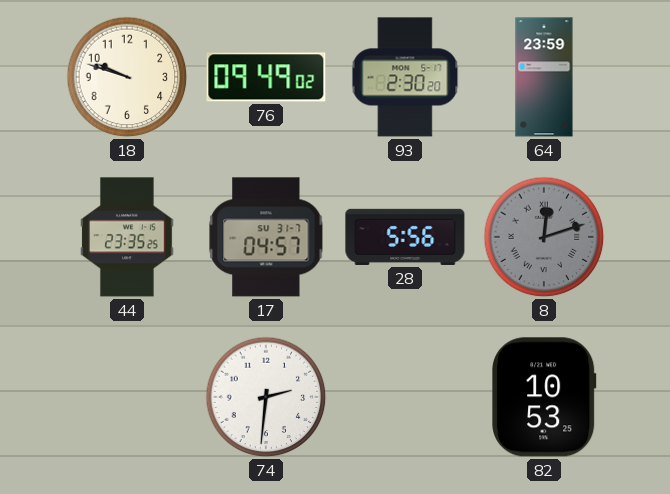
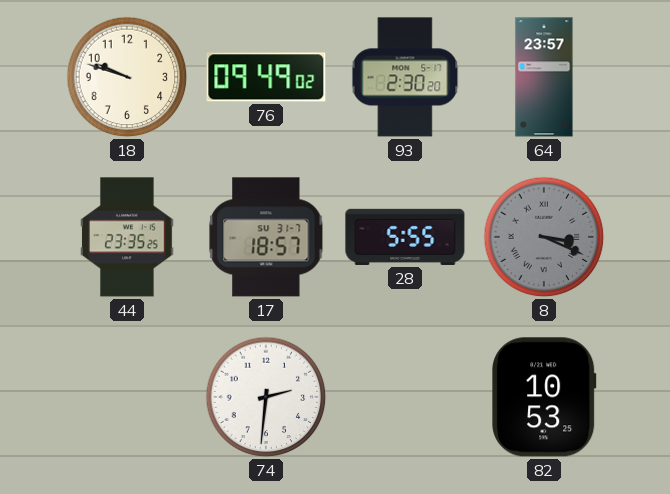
64: 23:59 -> 23:57
17: 04:57 -> 18:57
28: 5:56 -> 5:55
8: 12:12 -> 3:19
